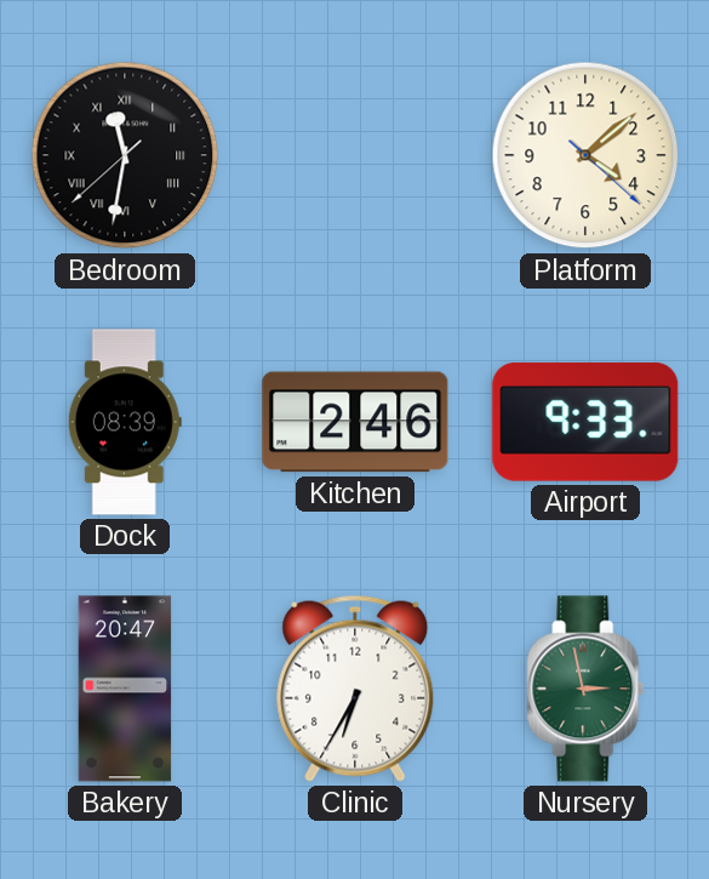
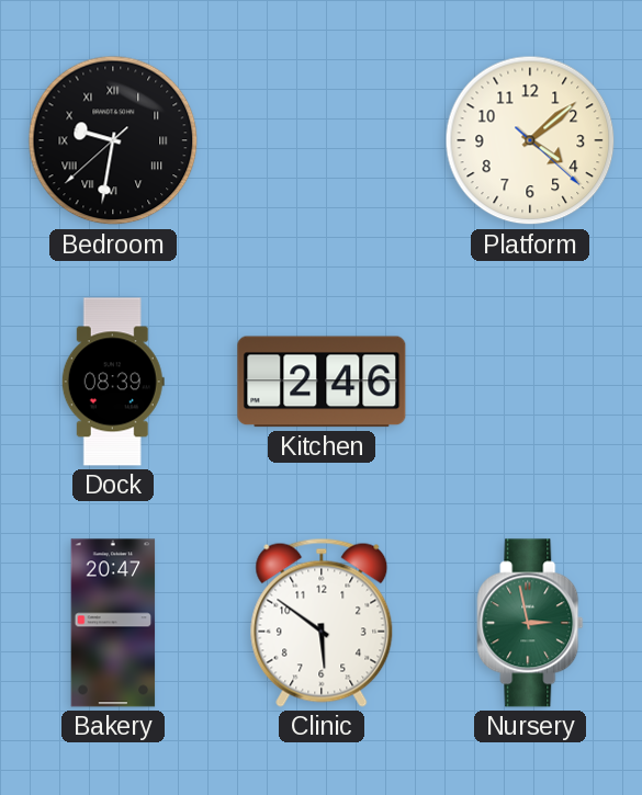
Bedroom: 11:31 -> 9:31
Airport: 9:33 -> none
Clinic: 6:35 -> 5:51
